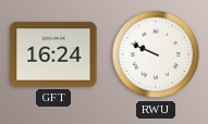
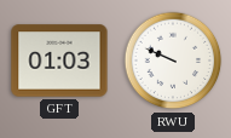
GFT: 16:24 -> 01:03
